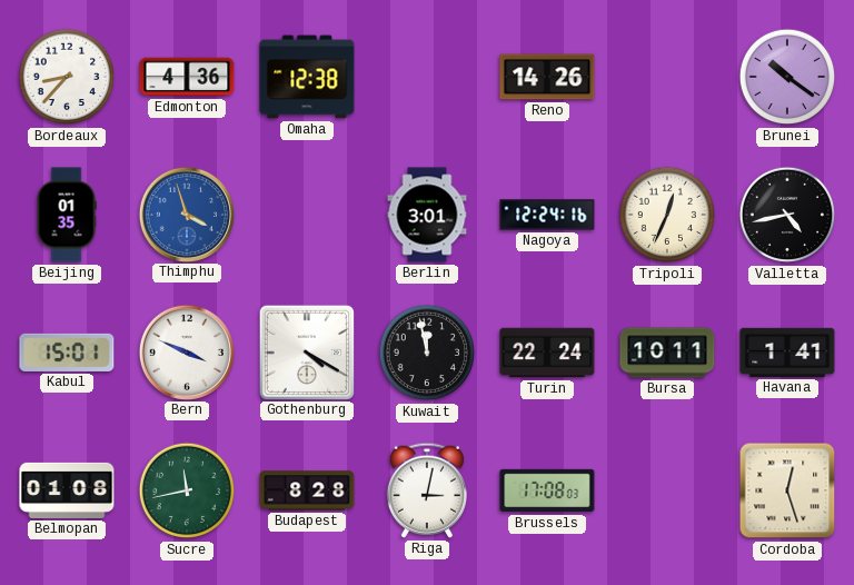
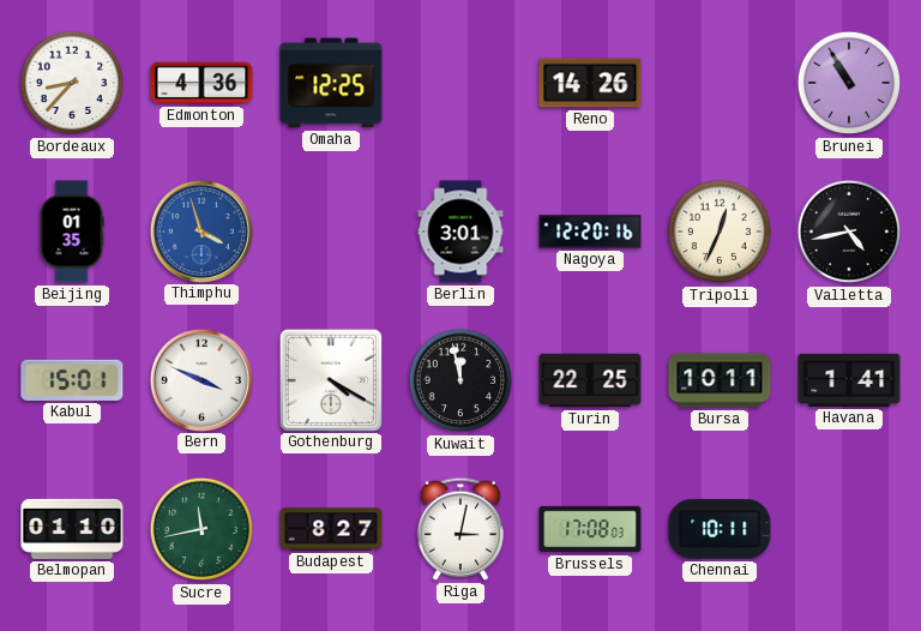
Omaha: 12:38 -> 12:25
Brunei: 10:21 -> 10:55
Nagoya: 12:24 -> 12:20
Turin: 22:24 -> 22:25
Belmopan: 01:08 -> 01:10
Budapest: 8:28 -> 8:27
Chennai: none -> 10:11
Cordoba: 12:27 -> none
